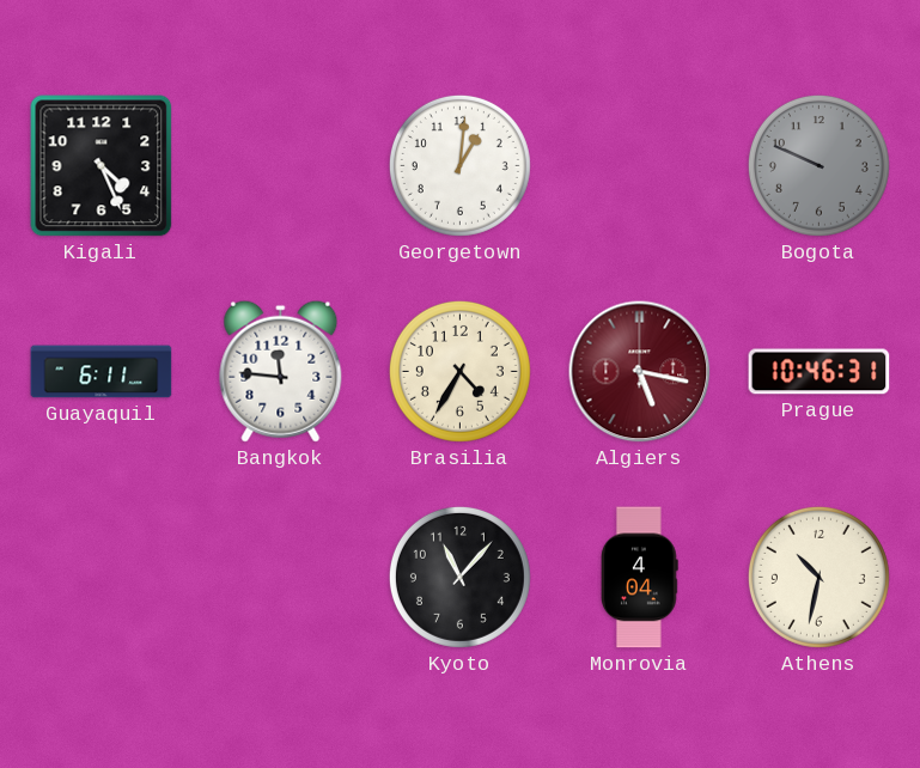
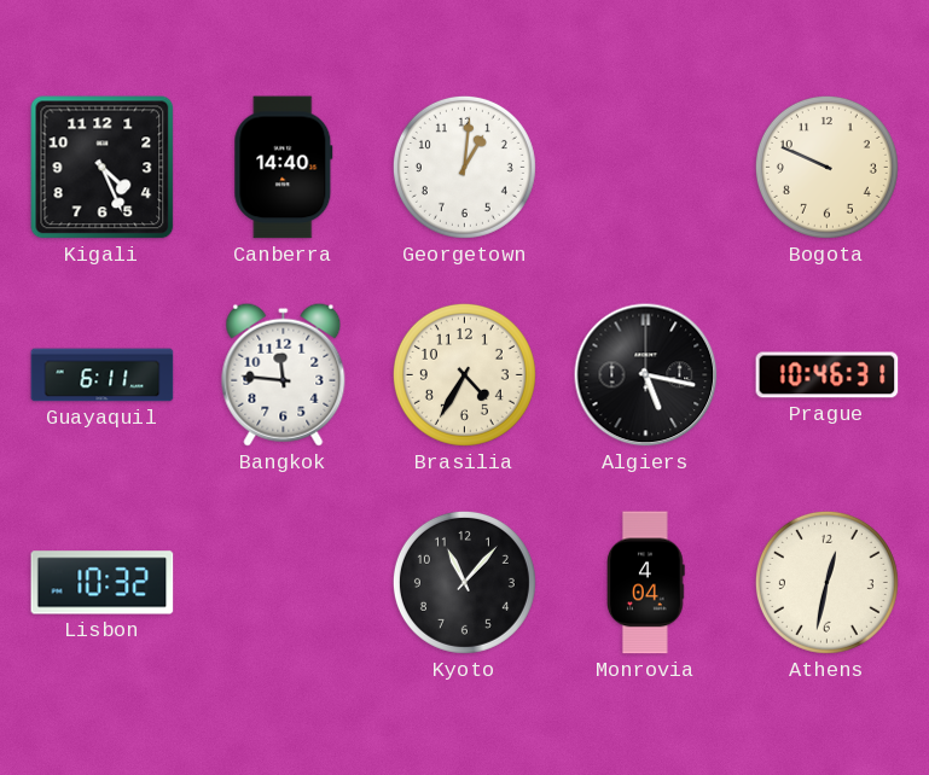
Canberra: none -> 14:40
Bogota dial: grey -> cream
Algiers dial: burgundy -> black
Lisbon: none -> 10:32
Athens: 10:32 -> 12:32
